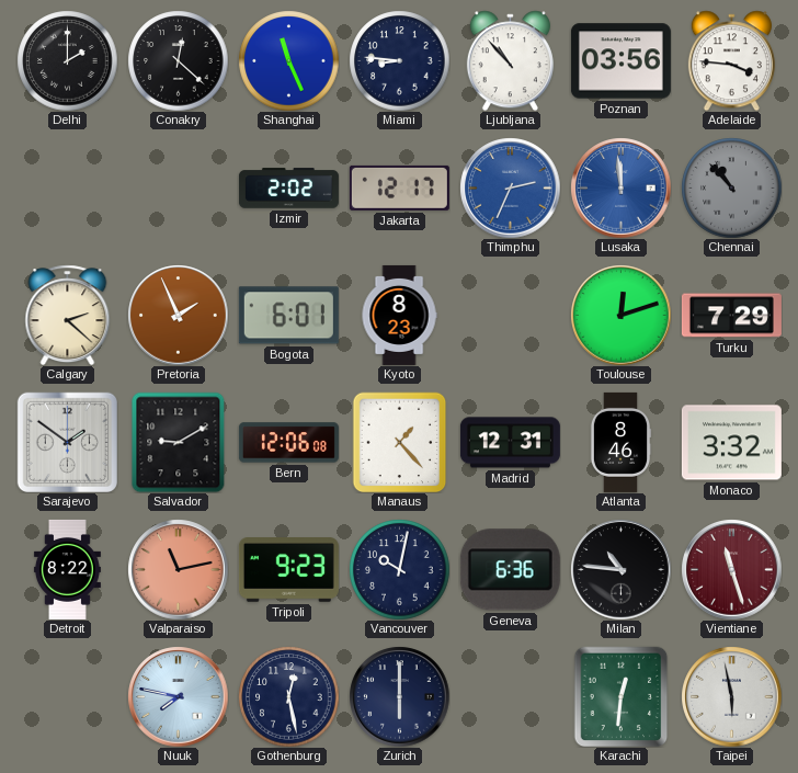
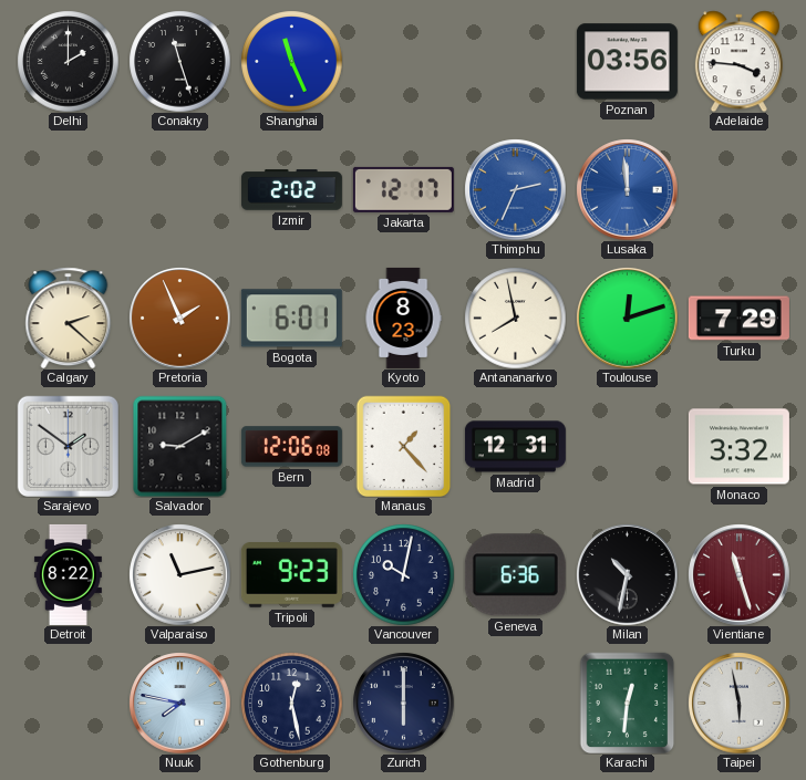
Conakry: 12:22 -> 11:27
Miami: 8:46 -> none
Ljubljana: 10:53 -> none
Chennai: 10:53 -> none
Antananarivo: none -> 7:58
Atlanta: 8:46 -> none
Valparaiso dial: salmon -> white
Milan: 10:46 -> 10:32
